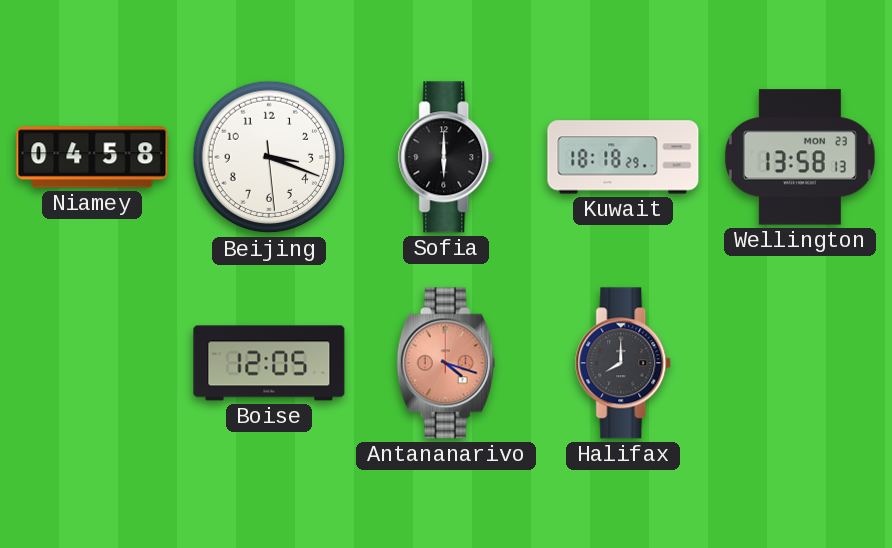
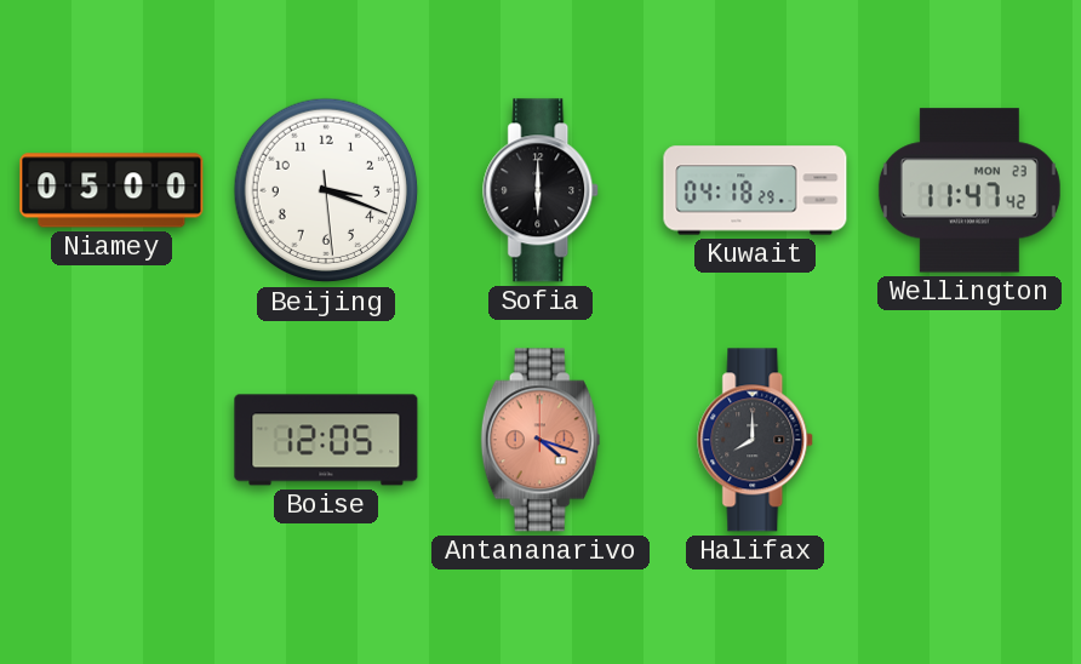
Niamey: 04:58 -> 05:00
Kuwait: 18:18 -> 04:18
Wellington: 13:58 -> 11:47
